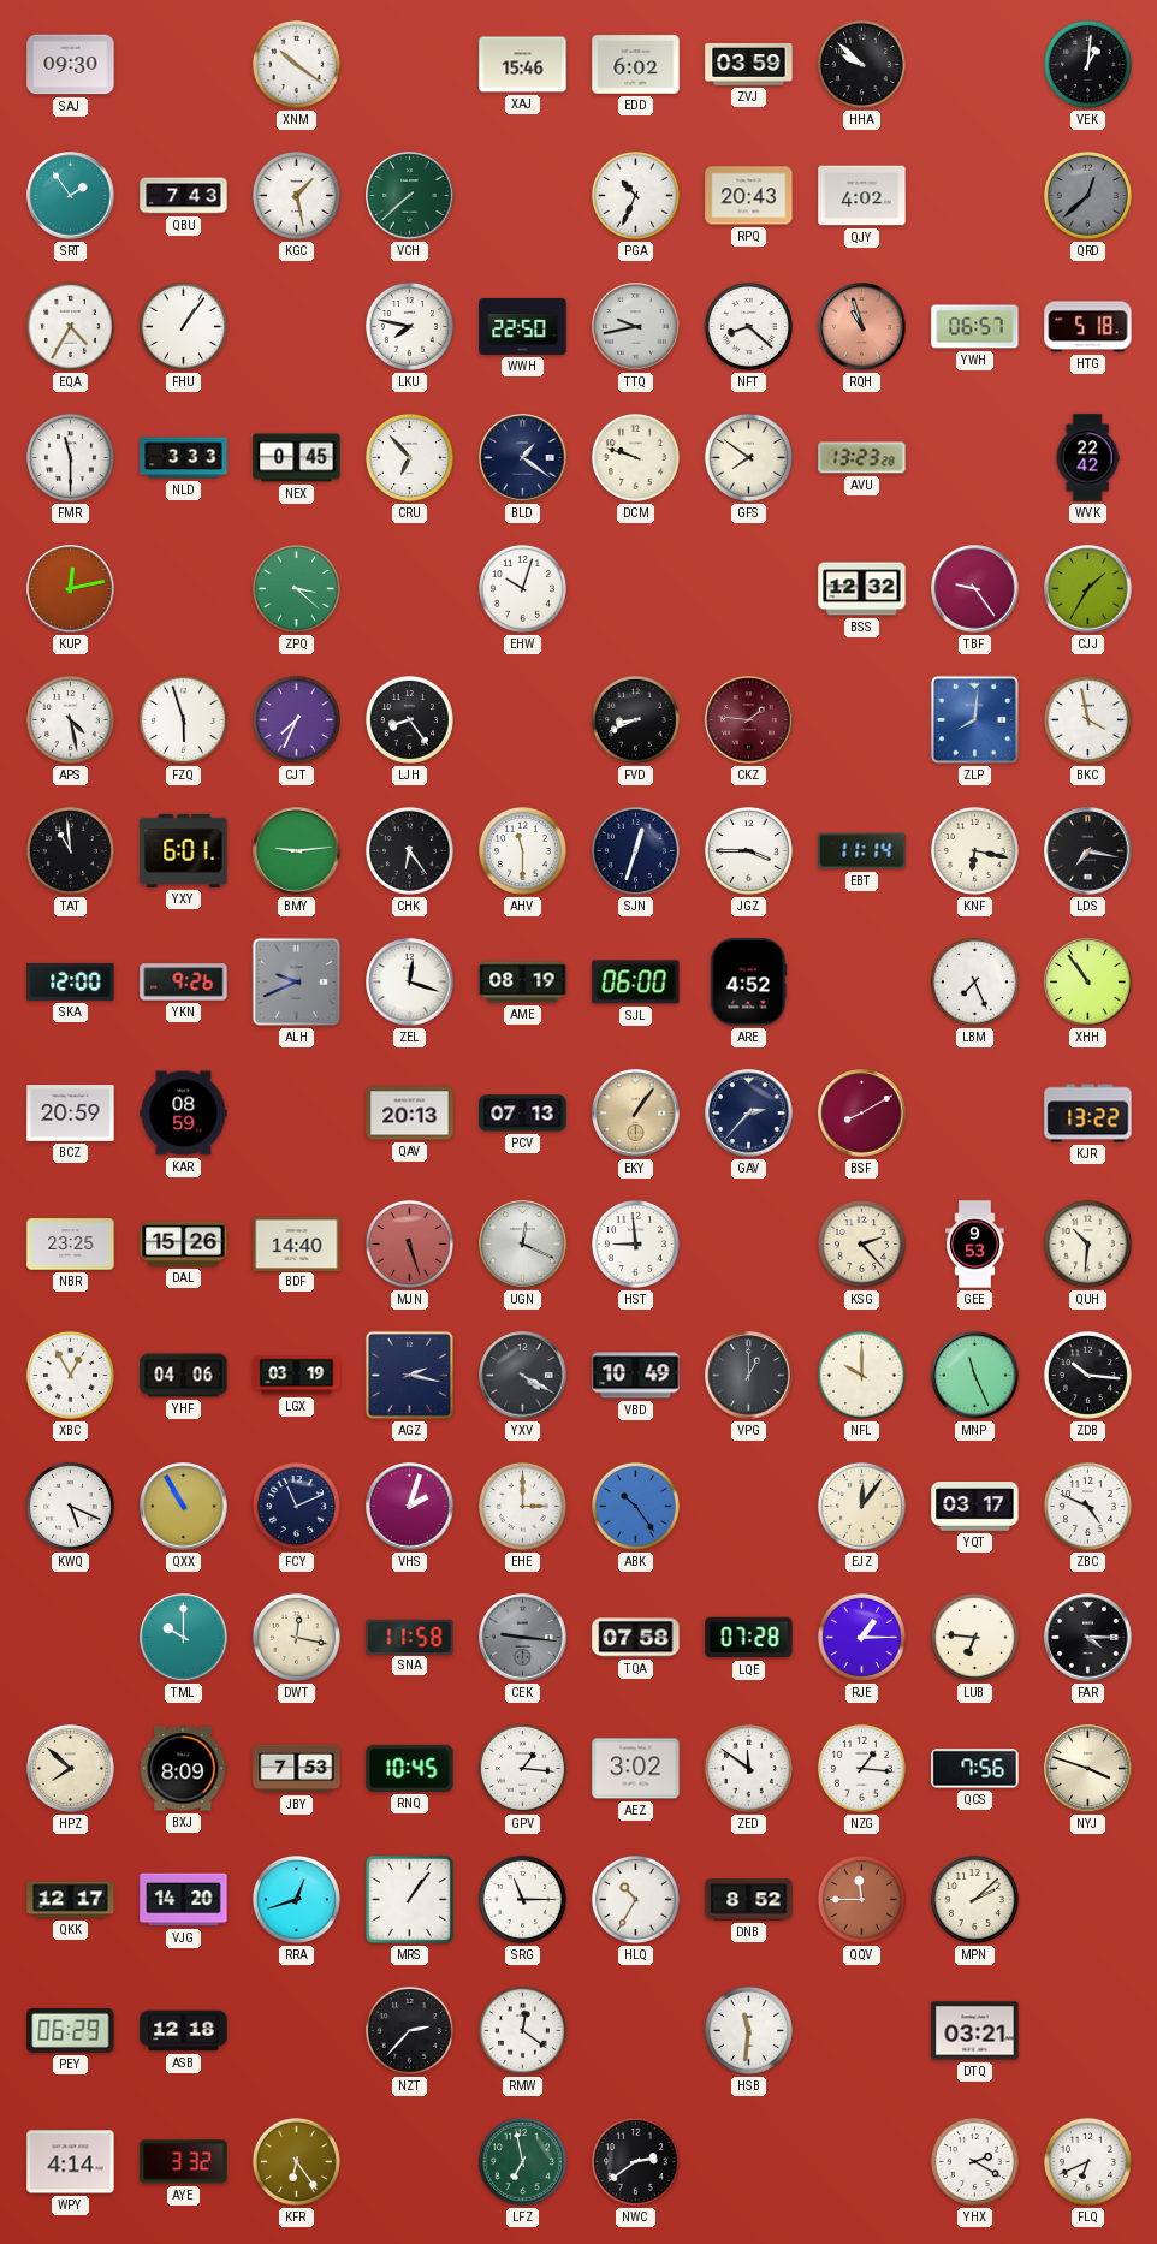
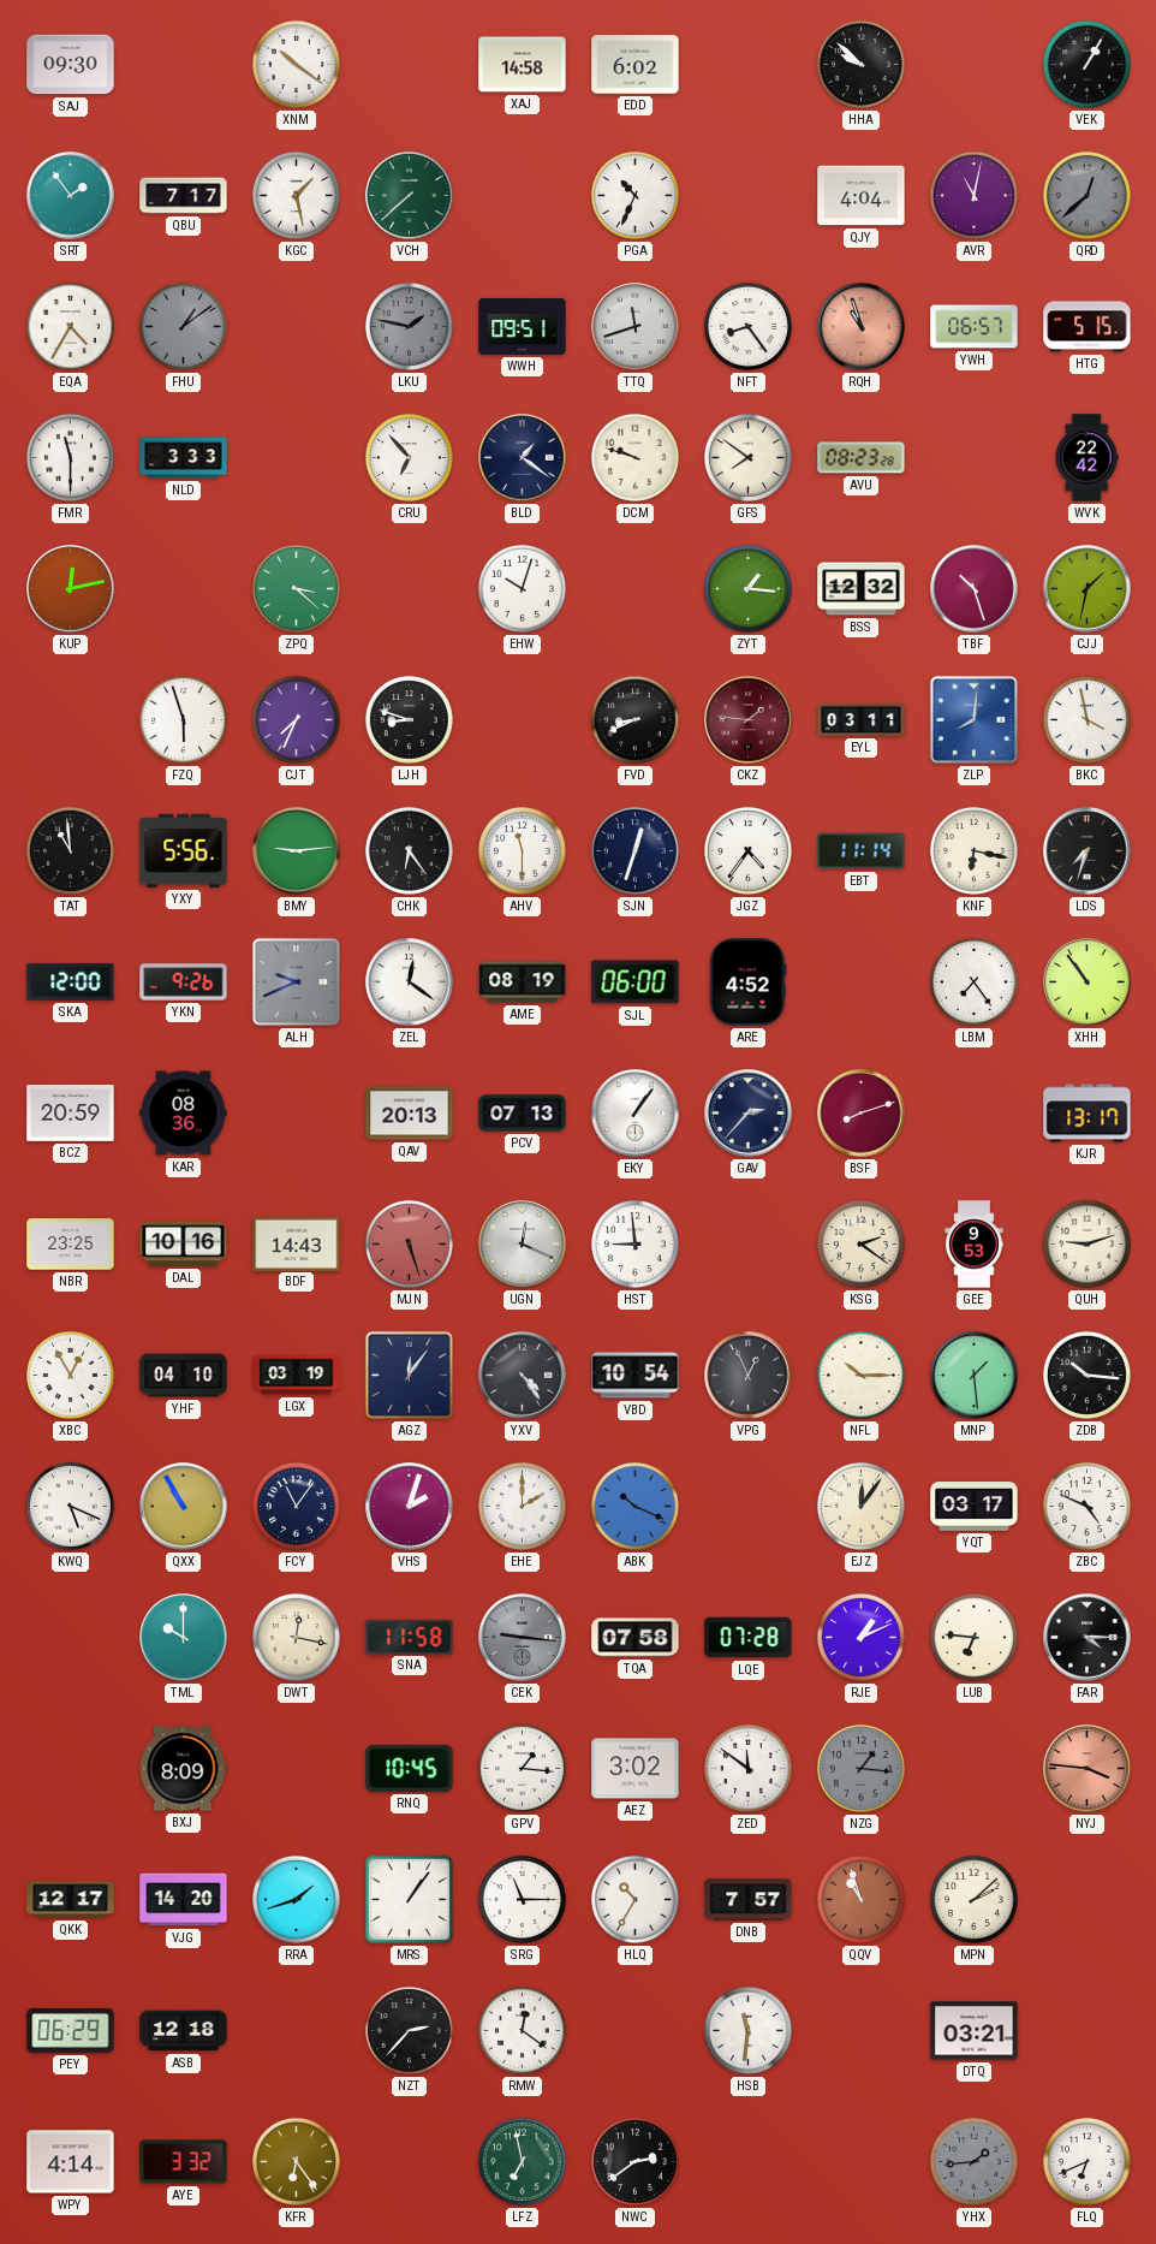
XAJ: 15:46 -> 14:58
ZVJ: 03:59 -> none
VEK: 1:01 -> 1:05
QBU: 7:43 -> 7:17
RPQ: 20:43 -> none
QJY: 4:02 -> 4:04
AVR: none -> 11:02
FHU: 1:06 -> 1:09
FHU dial: white -> grey
LKU: 7:47 -> 1:47
LKU dial: white -> grey
WWH: 22:50 -> 09:51
TTQ: 9:43 -> 11:42
NFT: 8:22 -> 8:24
HTG: 5:18 -> 5:15
NEX: 0:45 -> none
AVU: 13:23 -> 08:23
ZYT: none -> 1:16
TBF: 9:24 -> 10:27
CJJ: 1:35 -> 1:32
APS: 4:28 -> none
LJH: 8:24 -> 8:48
EYL: none -> 03:11
YXY: 6:01 -> 5:56
JGZ: 3:45 -> 4:36
LDS: 7:17 -> 7:33
ZEL: 12:18 -> 12:21
LBM: 7:26 -> 7:24
KAR: 08:59 -> 08:36
EKY dial: champagne -> white
BSF: 8:10 -> 8:12
KJR: 13:22 -> 13:17
DAL: 15:26 -> 10:16
BDF: 14:40 -> 14:43
KSG: 2:23 -> 2:21
QUH: 10:31 -> 9:12
YHF: 04:06 -> 04:10
AGZ: 2:17 -> 12:06
YXV: 4:20 -> 4:24
VBD: 10:49 -> 10:54
VPG: 1:00 -> 12:56
NFL: 10:00 -> 10:15
MNP: 11:26 -> 1:29
FCY: 11:11 -> 11:06
EHE: 3:00 -> 2:00
ABK: 10:24 -> 10:19
RJE: 1:15 -> 1:11
HPZ: 7:52 -> none
JBY: 7:53 -> none
NZG dial: white -> grey
QCS: 7:56 -> none
NYJ: 3:48 -> 3:46
NYJ dial: cream -> salmon
RRA: 12:42 -> 1:42
DNB: 8:52 -> 7:57
QQV: 11:45 -> 10:57
YHX: 2:20 -> 1:44
YHX dial: white -> grey
